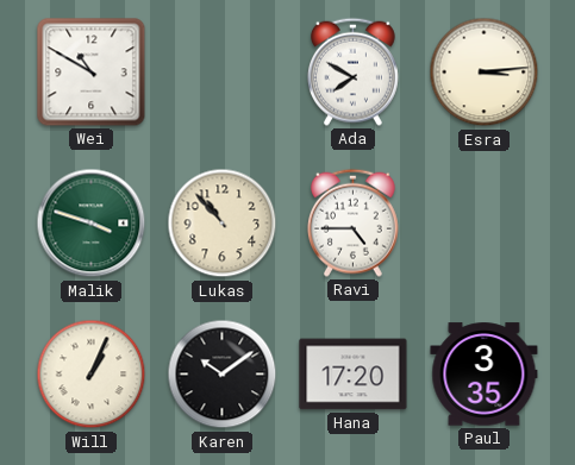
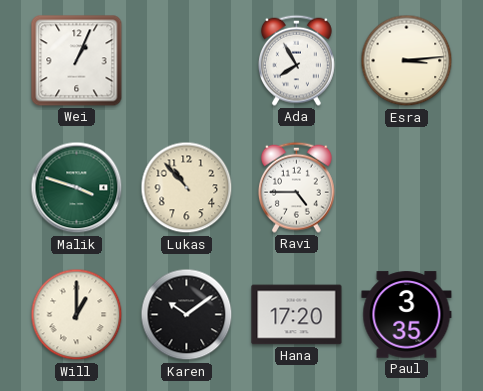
Wei: 10:50 -> 1:04
Ada: 7:50 -> 7:55
Will: 1:04 -> 1:00
